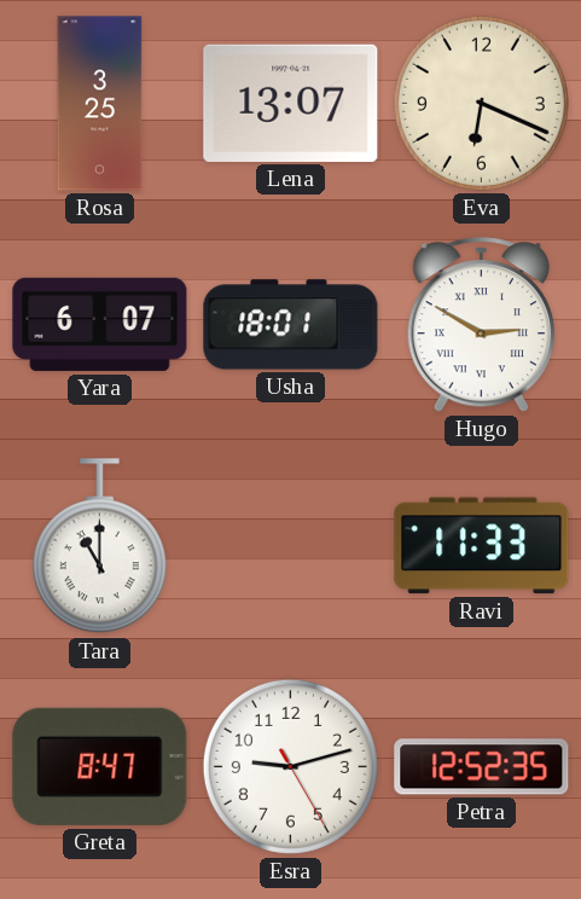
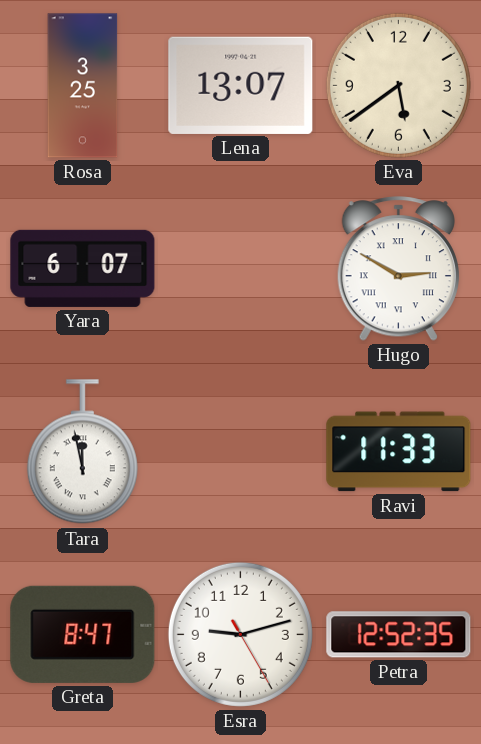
Eva: 6:19 -> 5:39
Usha: 18:01 -> none
Tara: 11:00 -> 11:58
